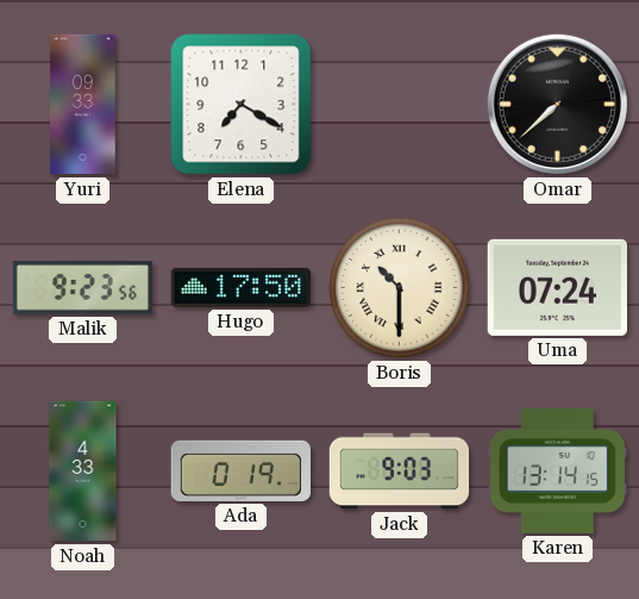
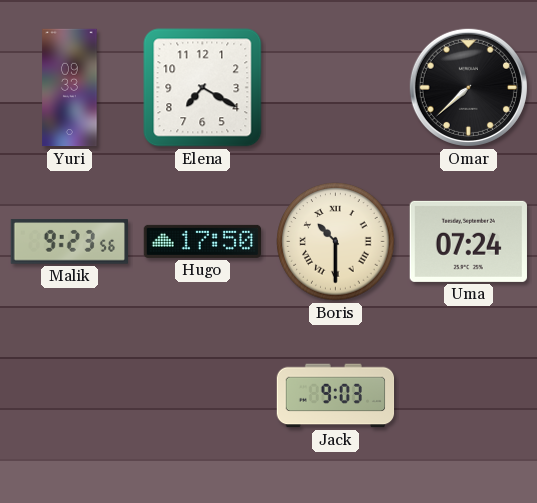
Noah: 4:33 -> none
Ada: 0:19 -> none
Karen: 13:14 -> none
